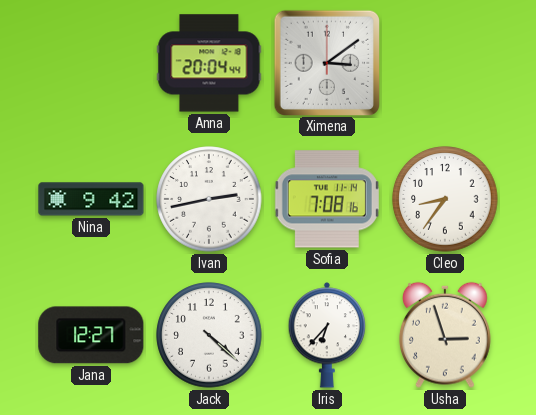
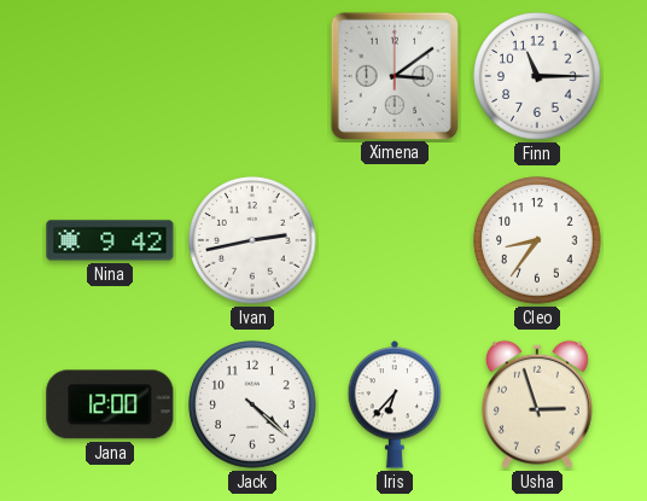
Anna: 20:04 -> none
Finn: none -> 11:15
Sofia: 7:08 -> none
Jana: 12:27 -> 12:00
